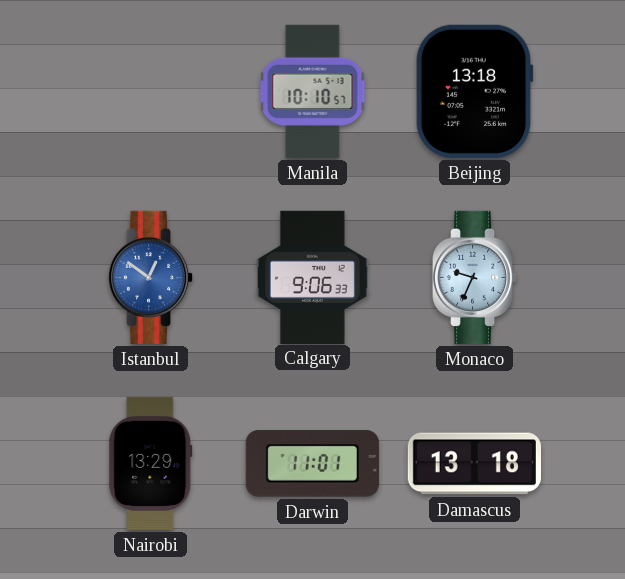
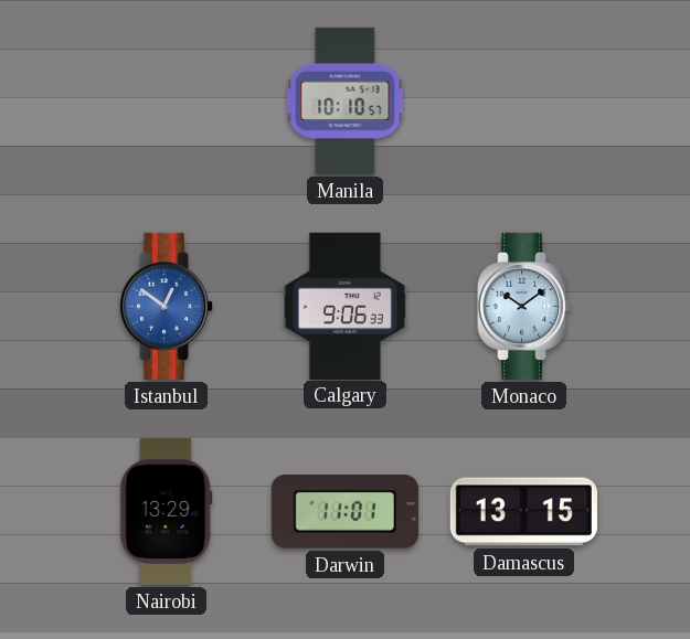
Beijing: 13:18 -> none
Monaco: 9:34 -> 10:09
Damascus: 13:18 -> 13:15
